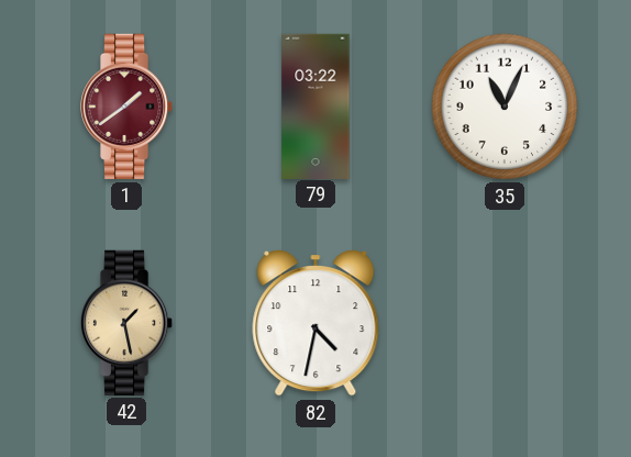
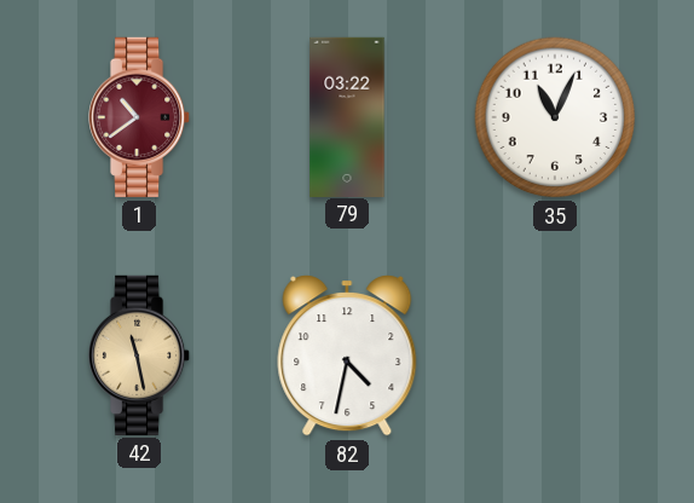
1: 1:39 -> 10:39
42: 1:28 -> 11:28
